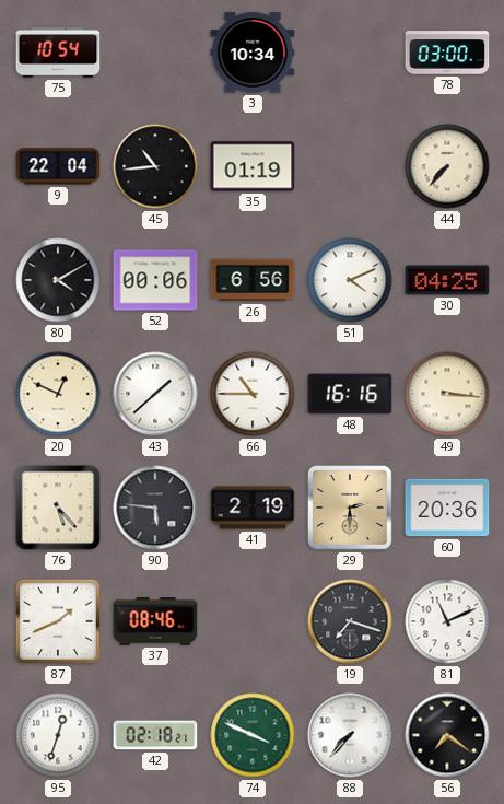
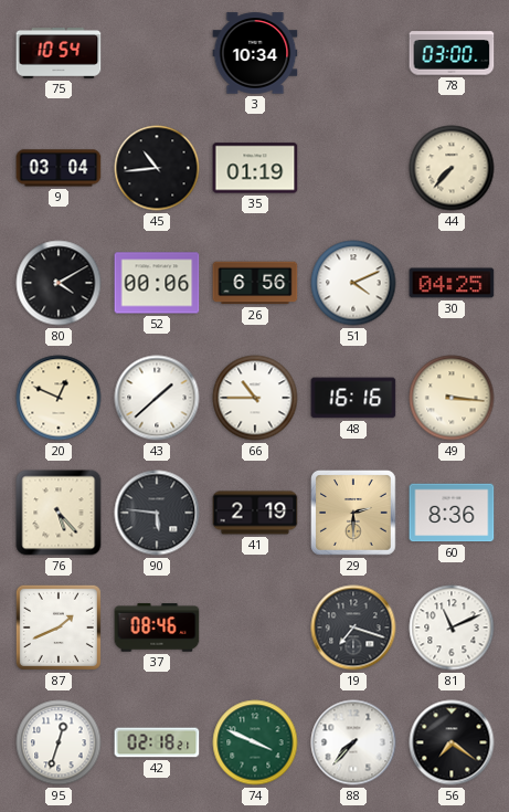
9: 22:04 -> 03:04
60: 20:36 -> 8:36
